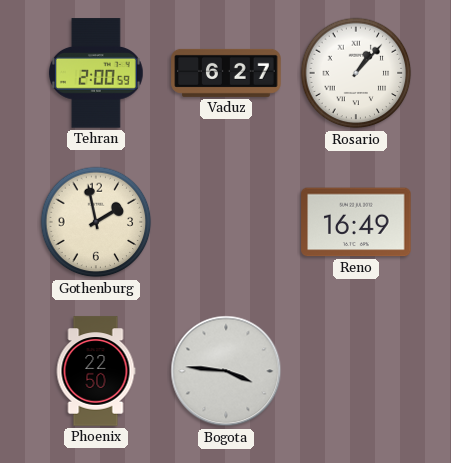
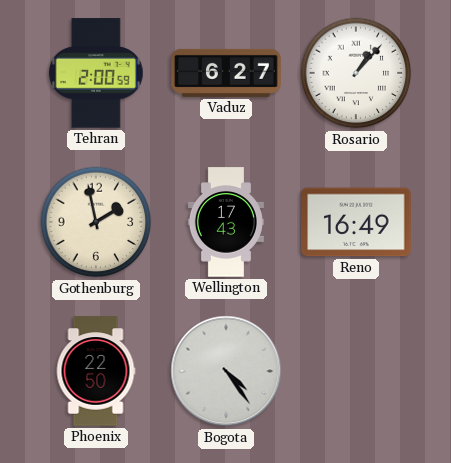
Wellington: none -> 17:43
Bogota: 3:46 -> 4:24
